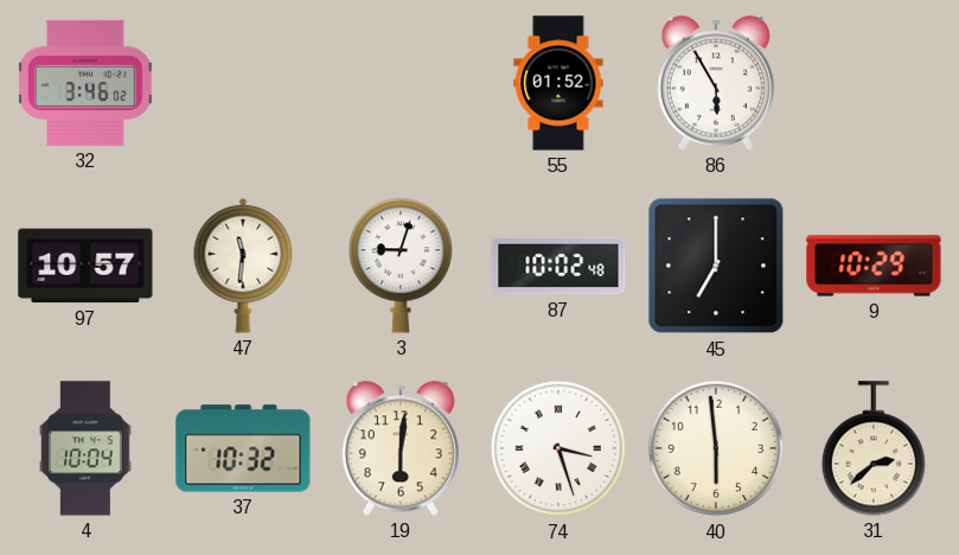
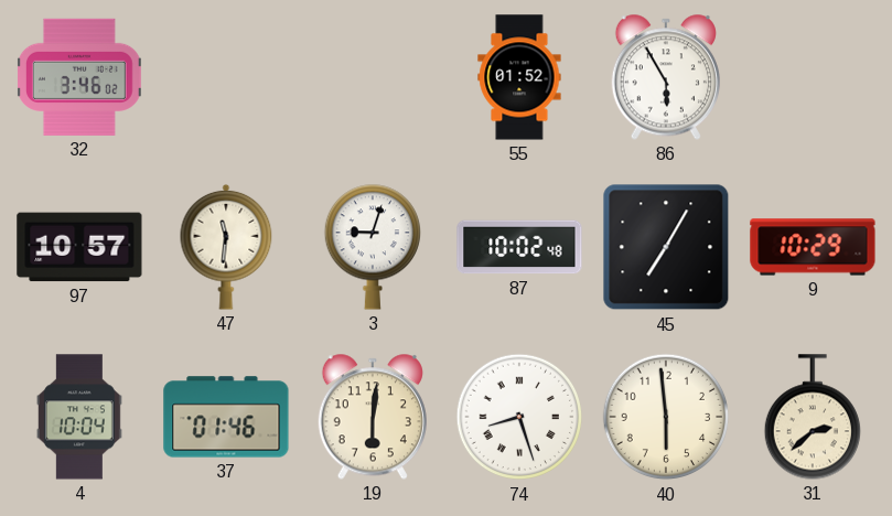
45: 7:00 -> 7:05
37: 10:32 -> 01:46
74: 3:27 -> 8:27
